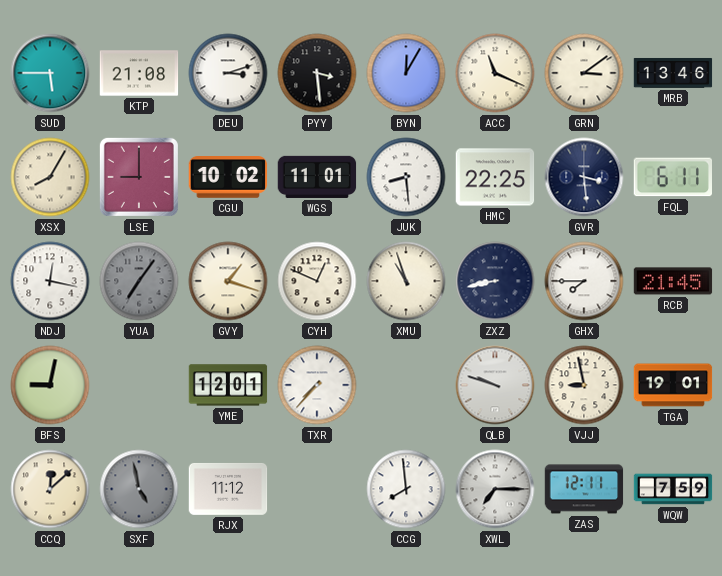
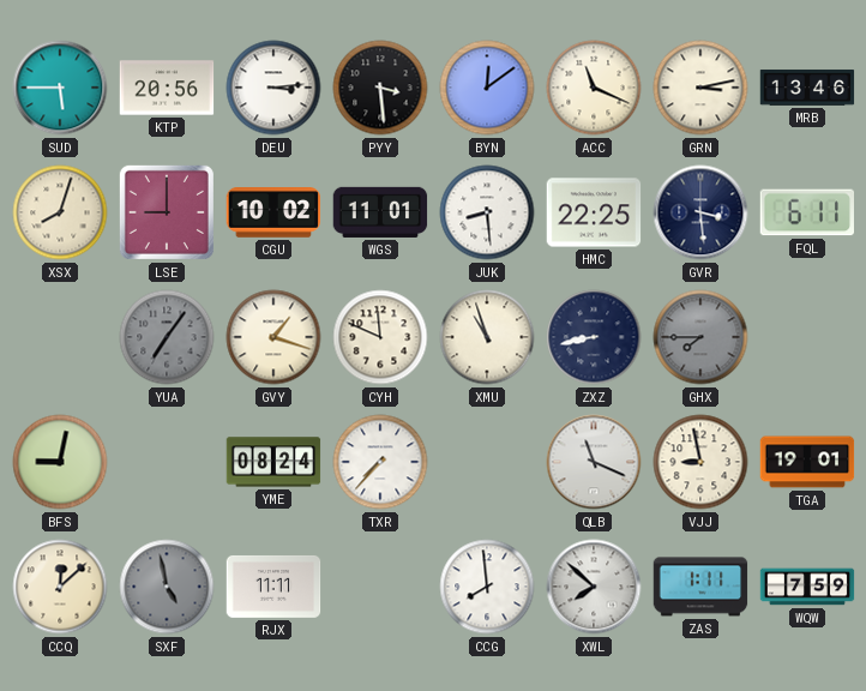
KTP: 21:08 -> 20:56
DEU: 3:12 -> 3:14
BYN: 12:05 -> 12:09
GRN: 3:09 -> 3:13
XSX: 8:05 -> 8:03
NDJ: 12:17 -> none
CYH: 12:49 -> 11:49
GHX dial: white -> grey
RCB: 21:45 -> none
YME: 12:01 -> 08:24
QLB: 9:48 -> 11:19
RJX: 11:12 -> 11:11
XWL: 7:15 -> 7:52
ZAS: 12:11 -> 1:11
